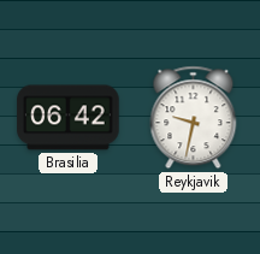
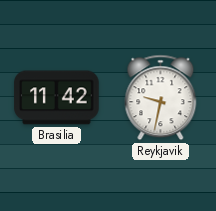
Brasilia: 06:42 -> 11:42
